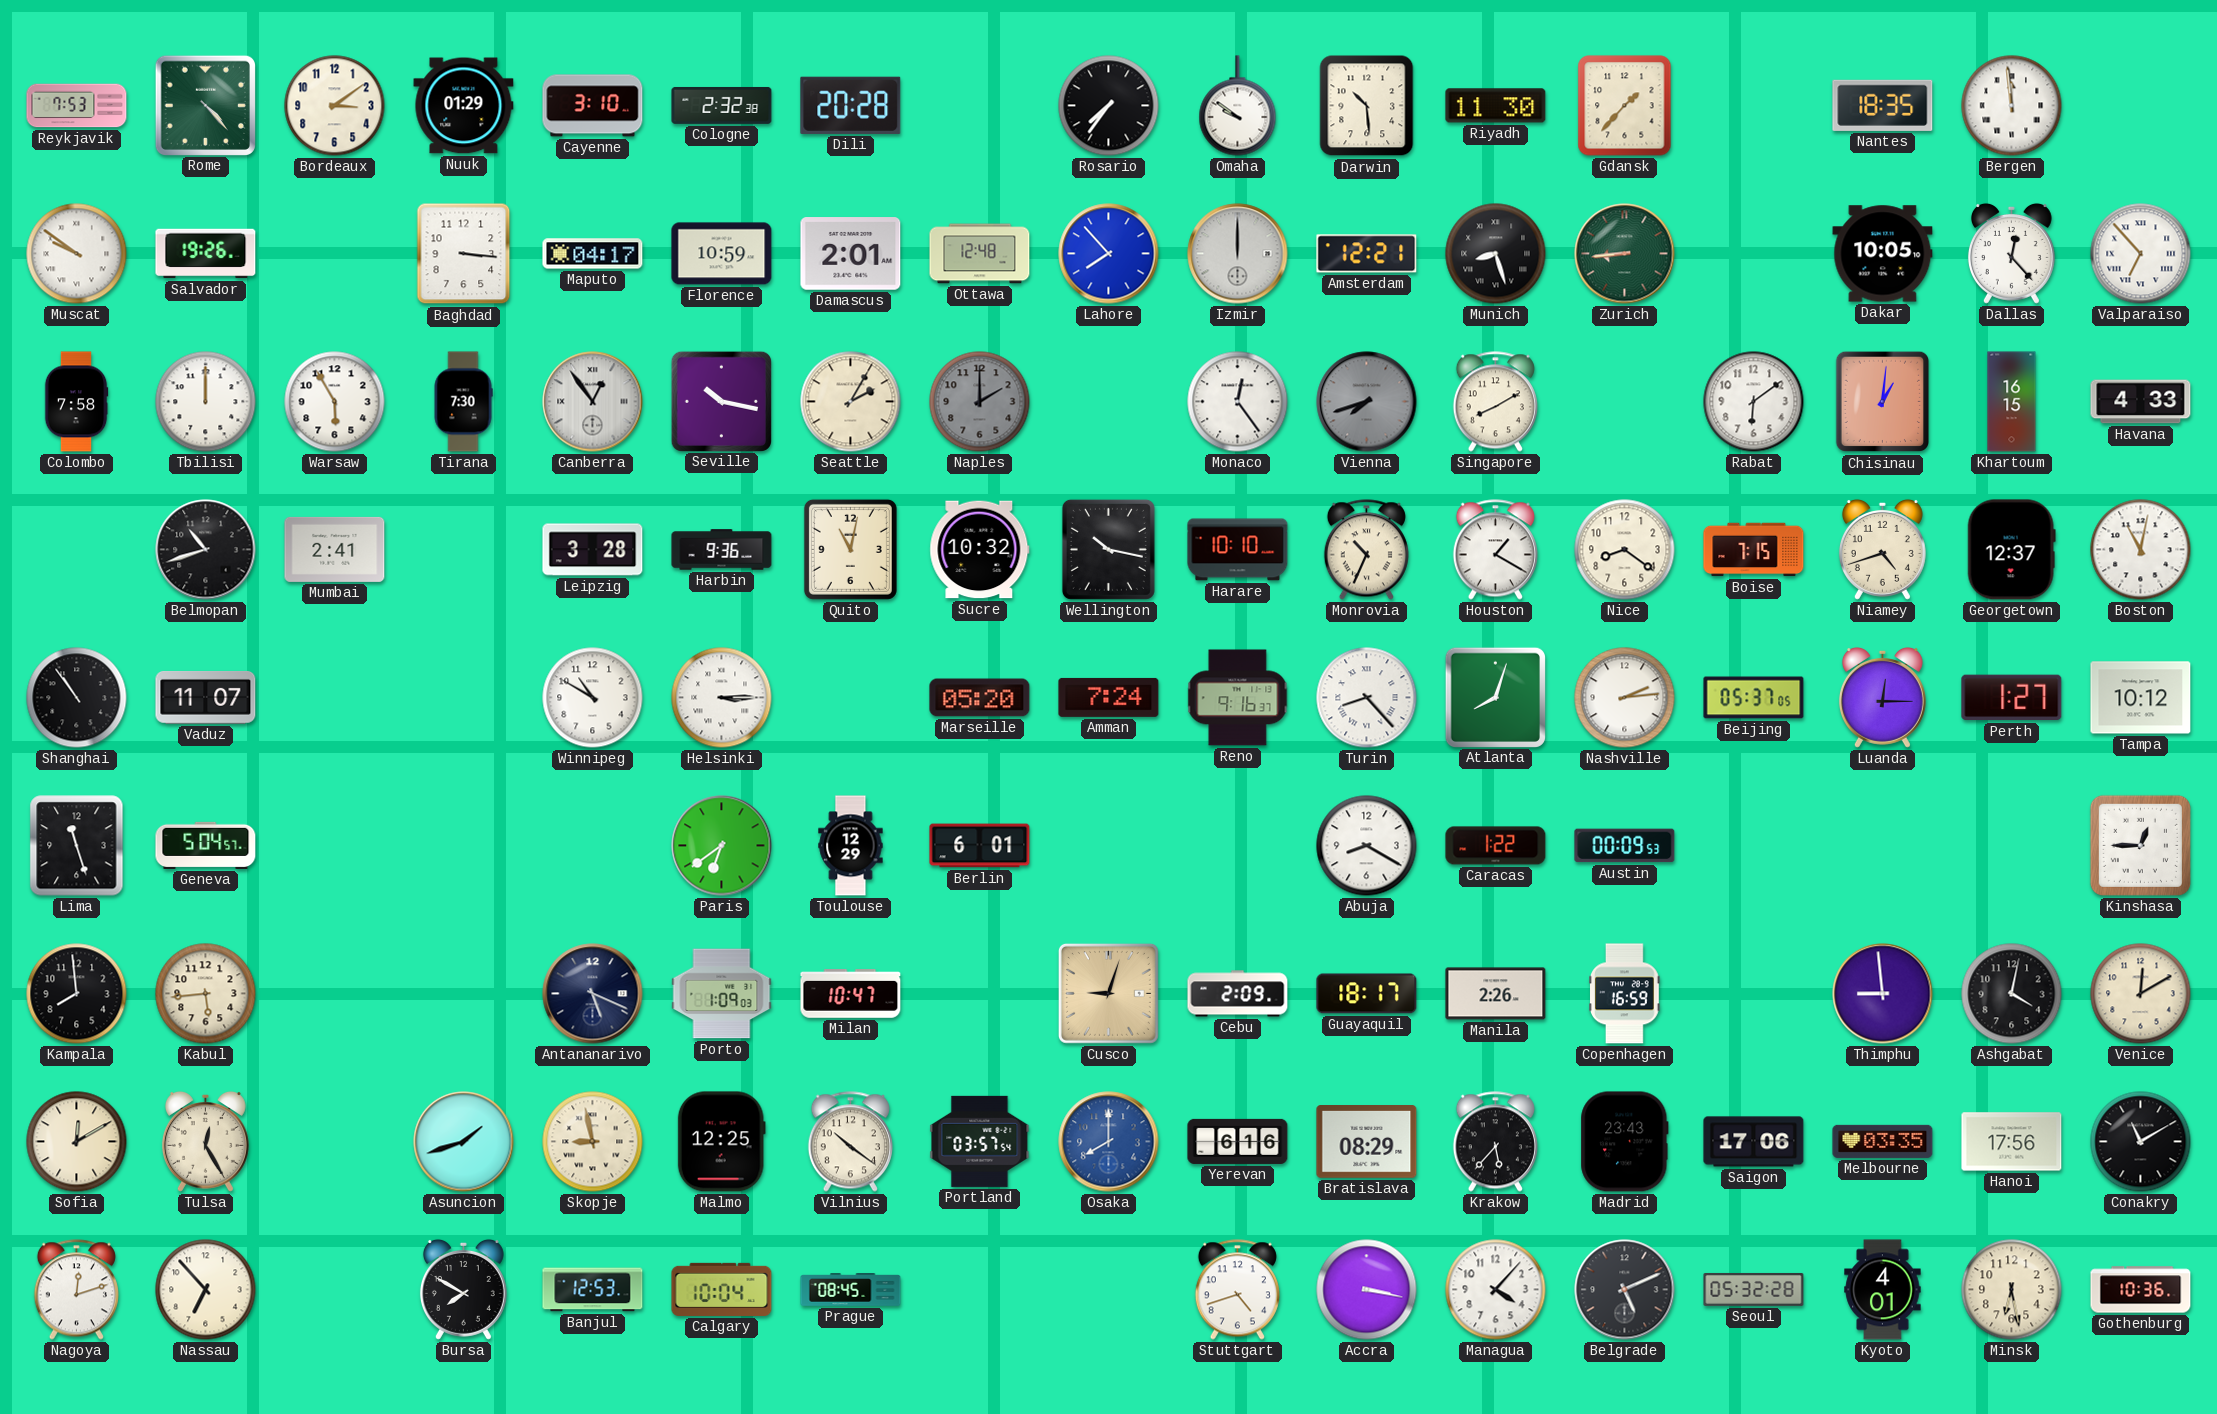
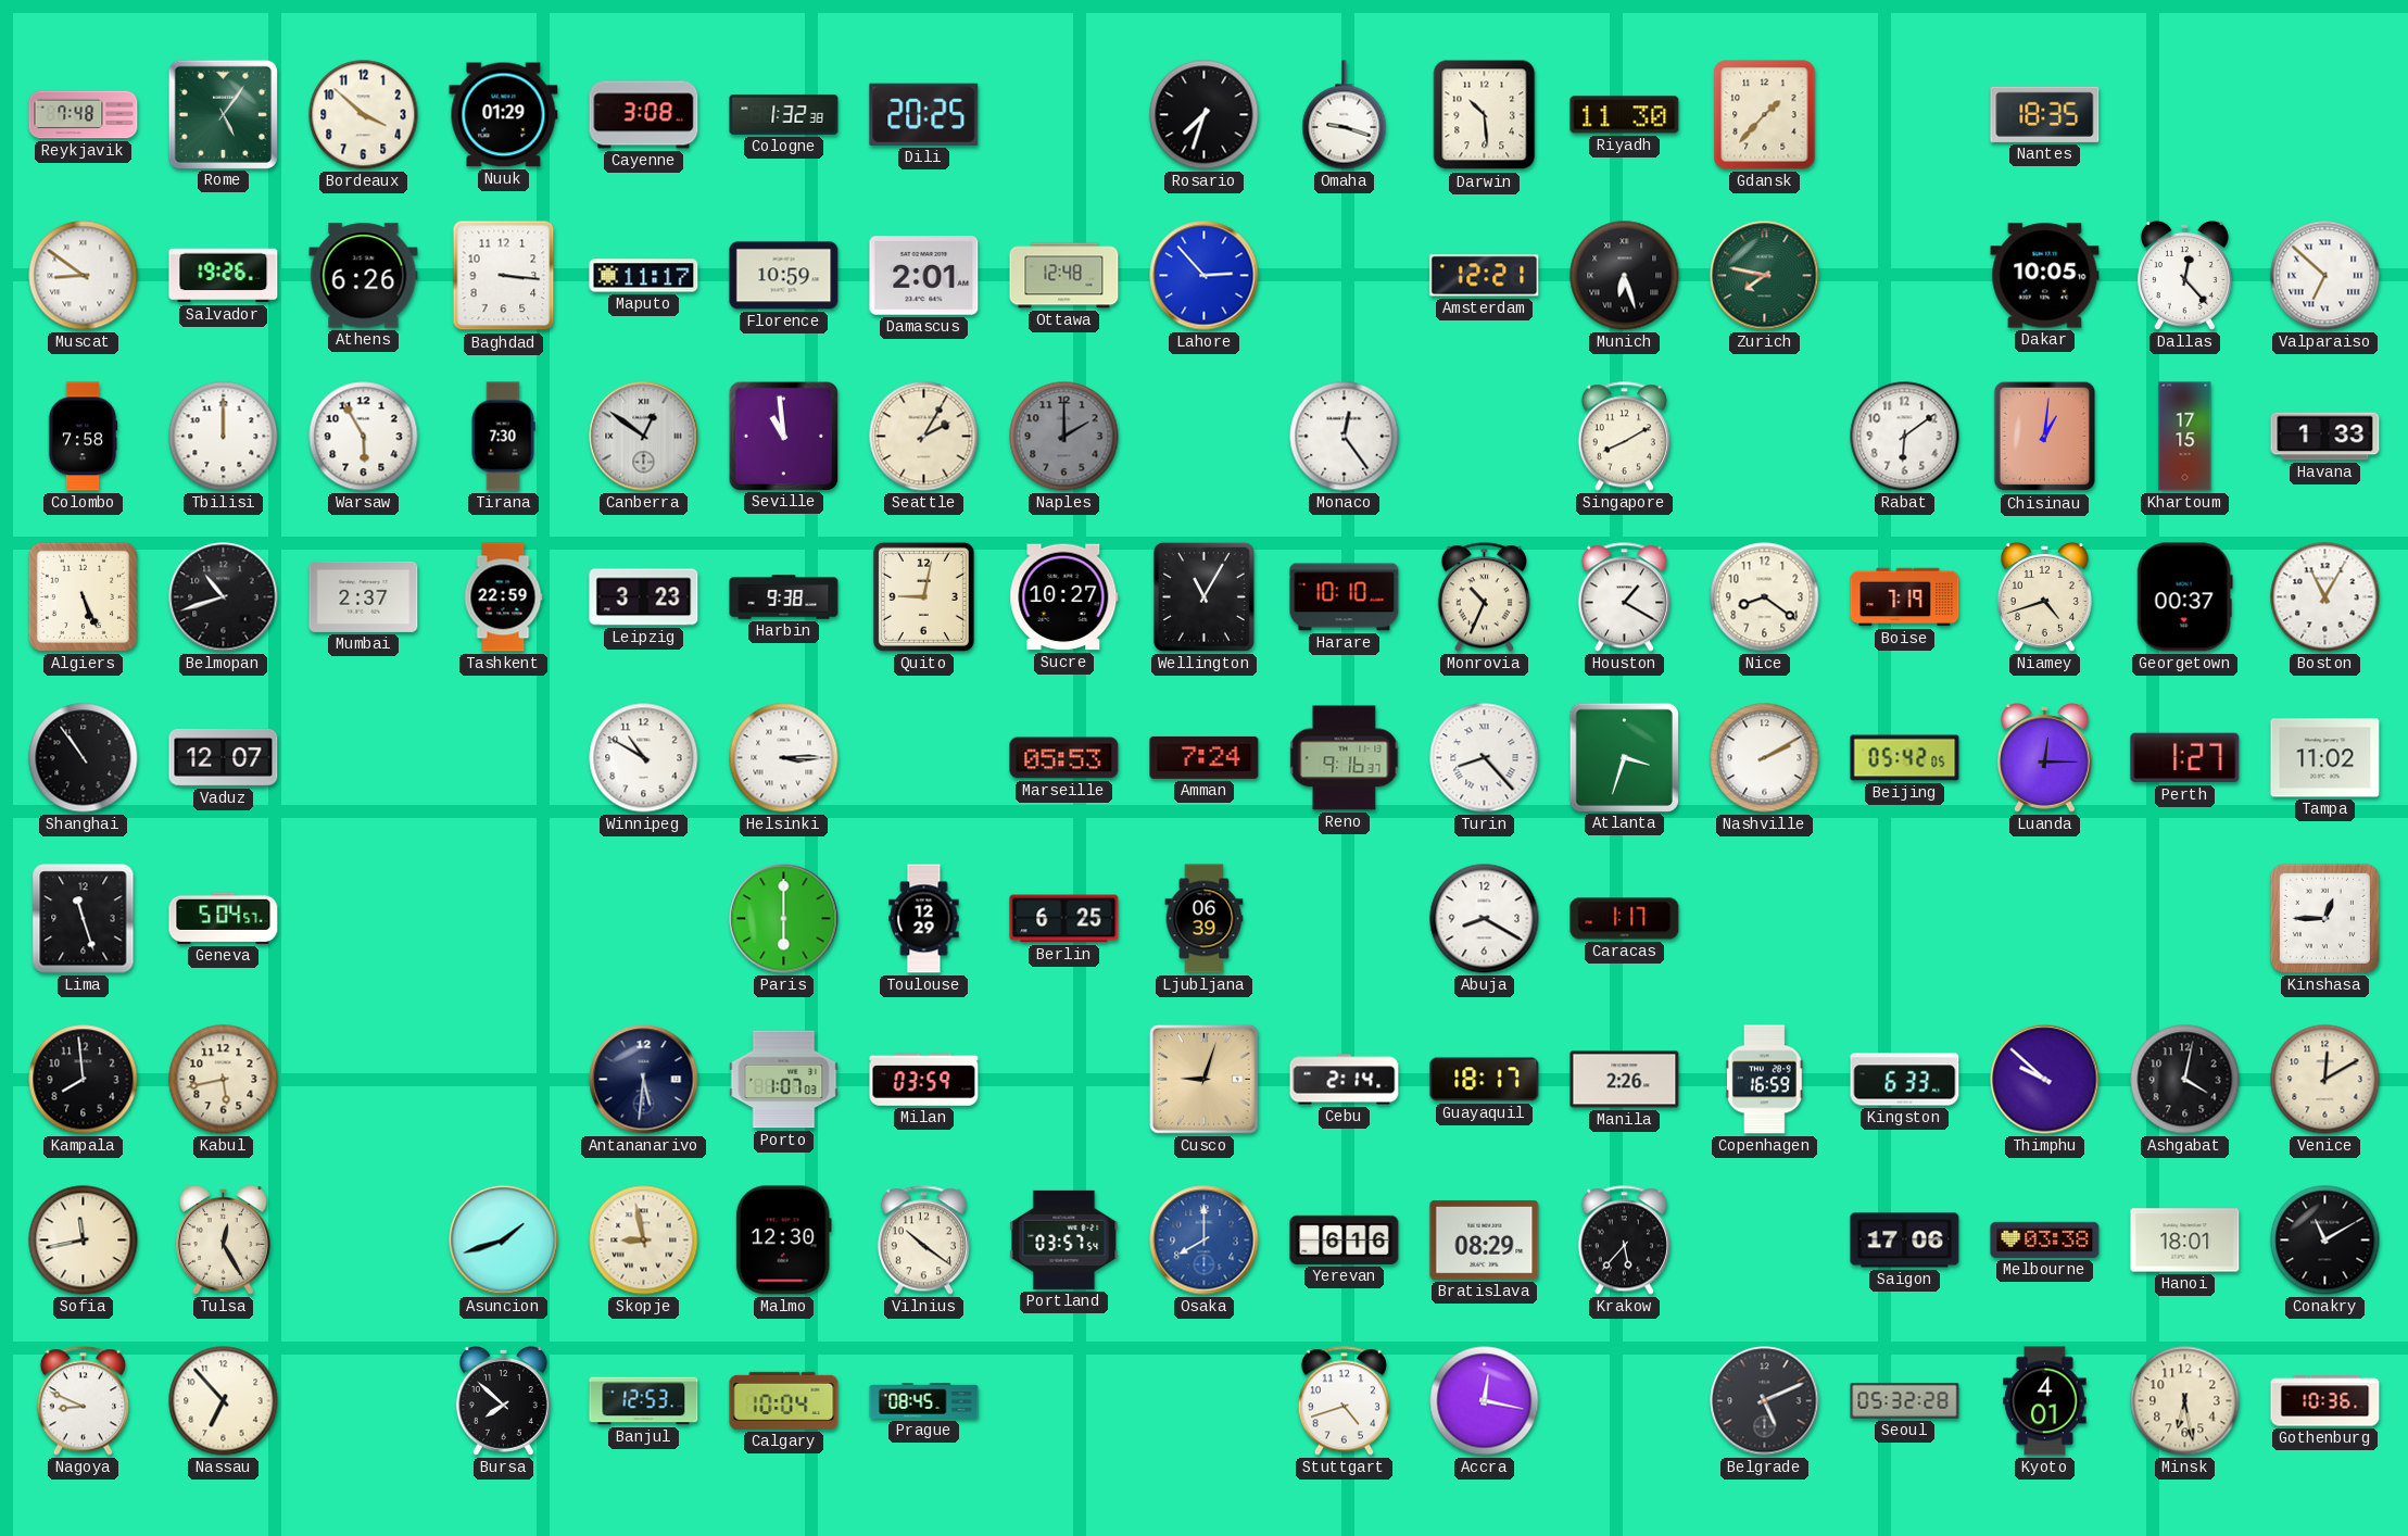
Reykjavik: 7:53 -> 7:48
Rome: 4:23 -> 5:06
Bordeaux: 3:09 -> 3:52
Cayenne: 3:10 -> 3:08
Cologne: 2:32 -> 1:32
Dili: 20:28 -> 20:25
Rosario: 7:36 -> 7:33
Omaha: 9:51 -> 9:18
Bergen: 11:59 -> none
Muscat: 9:51 -> 8:51
Athens: none -> 6:26
Maputo: 04:17 -> 11:17
Lahore: 7:53 -> 2:53
Izmir: 12:00 -> none
Munich: 8:27 -> 6:27
Zurich: 8:44 -> 7:47
Valparaiso: 6:53 -> 6:52
Canberra: 12:54 -> 12:51
Seville: 10:17 -> 10:59
Vienna: 7:42 -> none
Khartoum: 16:15 -> 17:15
Havana: 4:33 -> 1:33
Algiers: none -> 5:26
Mumbai: 2:41 -> 2:37
Tashkent: none -> 22:59
Leipzig: 3:28 -> 3:23
Harbin: 9:36 -> 9:38
Quito: 11:02 -> 9:02
Sucre: 10:32 -> 10:27
Wellington: 10:17 -> 11:05
Boise: 7:15 -> 7:19
Georgetown: 12:37 -> 00:37
Boston: 11:02 -> 11:05
Vaduz: 11:07 -> 12:07
Marseille: 05:20 -> 05:53
Atlanta: 8:03 -> 3:33
Nashville: 2:14 -> 2:10
Beijing: 05:37 -> 05:42
Tampa: 10:12 -> 11:02
Paris: 6:39 -> 6:00
Berlin: 6:01 -> 6:25
Ljubljana: none -> 06:39
Caracas: 1:22 -> 1:17
Austin: 00:09 -> none
Kabul: 5:44 -> 5:43
Antananarivo: 5:19 -> 5:31
Porto: 1:09 -> 1:07
Milan: 10:47 -> 03:59
Cebu: 2:09 -> 2:14
Kingston: none -> 6:33
Thimphu: 8:59 -> 9:52
Sofia: 12:10 -> 11:43
Malmo: 12:25 -> 12:30
Madrid: 23:43 -> none
Melbourne: 03:35 -> 03:38
Hanoi: 17:56 -> 18:01
Nagoya: 12:12 -> 8:49
Bursa: 7:50 -> 7:52
Accra: 3:17 -> 12:17
Managua: 4:07 -> none
